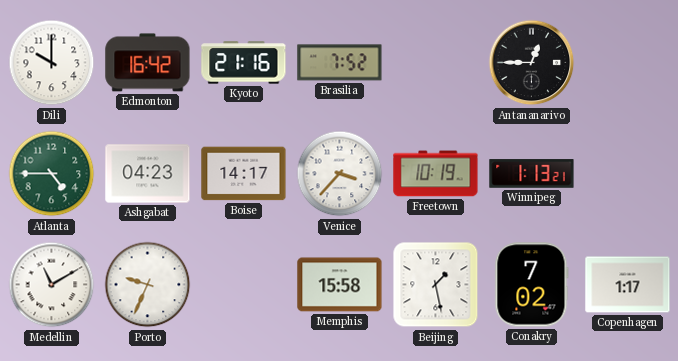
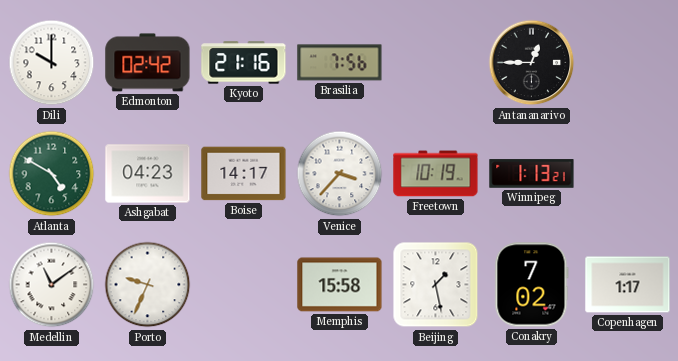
Edmonton: 16:42 -> 02:42
Brasilia: 7:52 -> 7:56
Atlanta: 4:45 -> 4:50
Medellin: 11:10 -> 11:09
